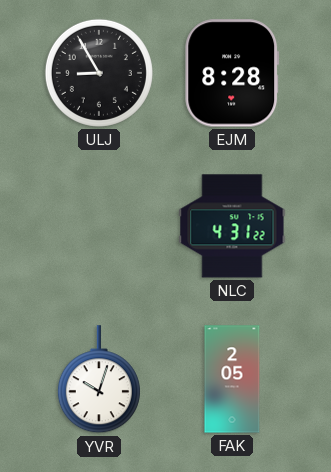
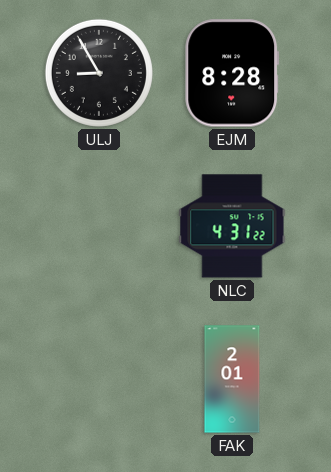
YVR: 10:03 -> none
FAK: 2:05 -> 2:01
